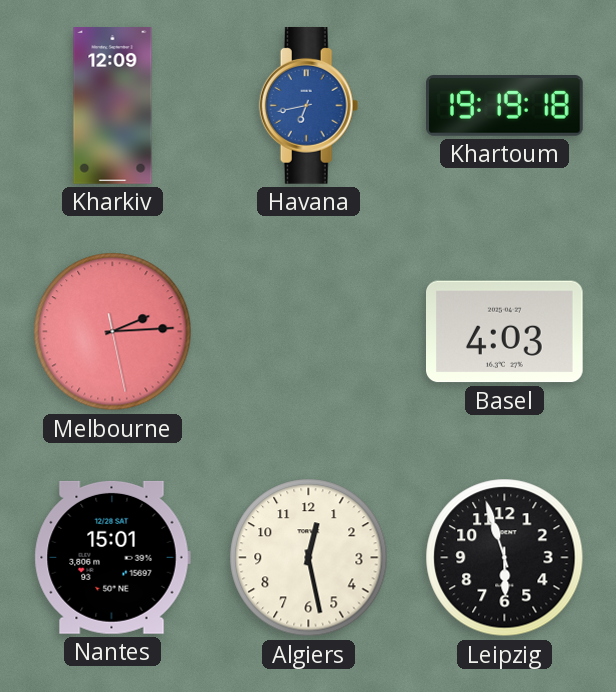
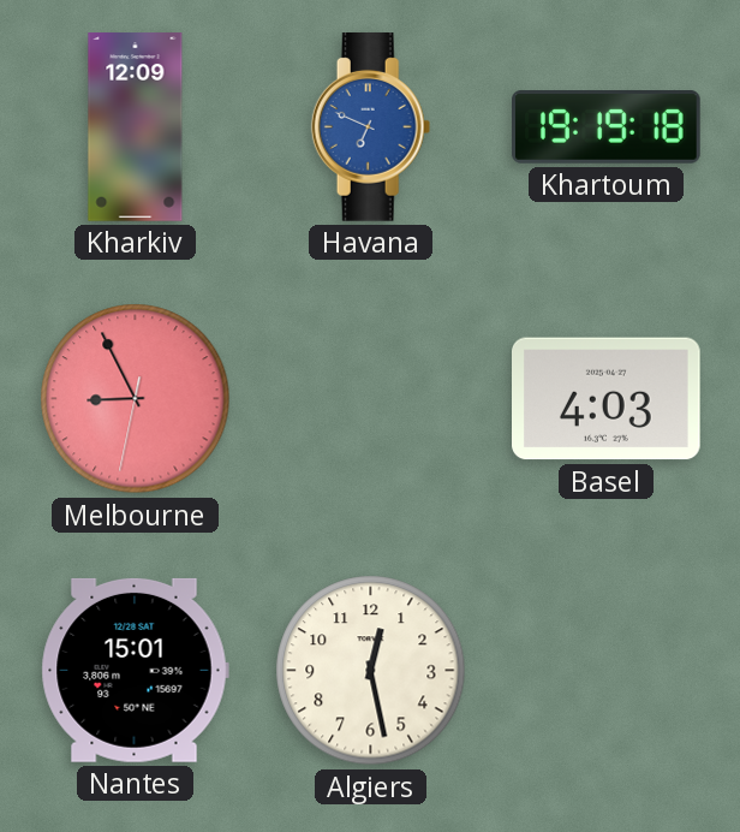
Havana: 6:43 -> 6:49
Melbourne: 2:14 -> 8:55
Leipzig: 5:57 -> none
